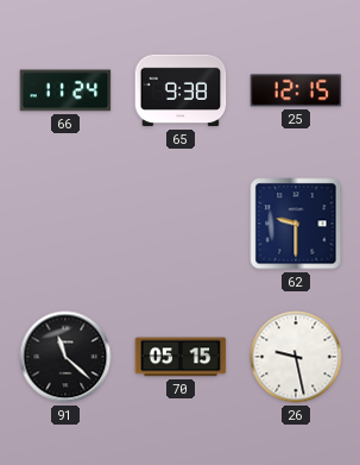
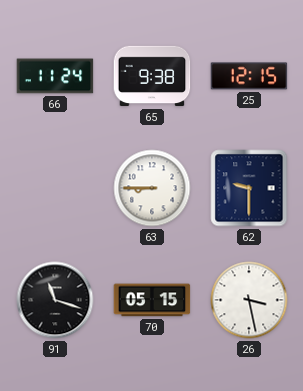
63: none -> 8:45
91: 11:22 -> 11:18
26: 9:28 -> 3:28
